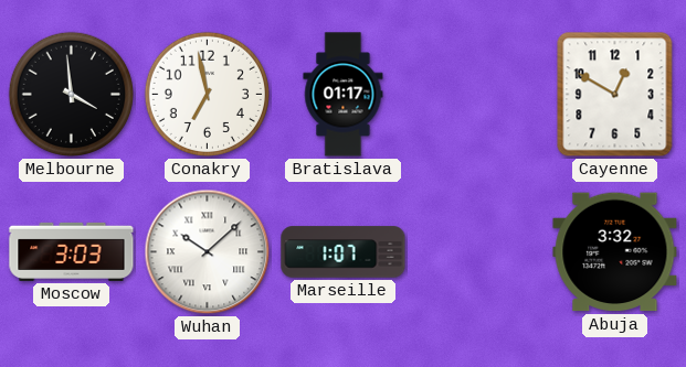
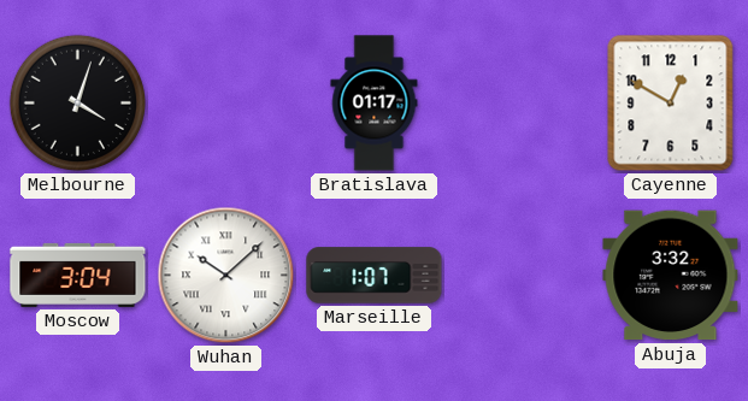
Melbourne: 3:59 -> 4:03
Conakry: 6:58 -> none
Moscow: 3:03 -> 3:04
